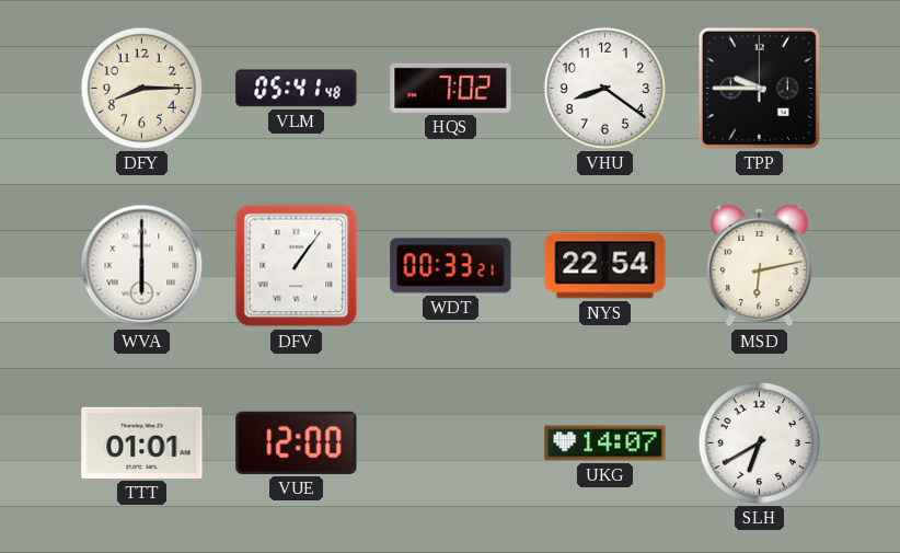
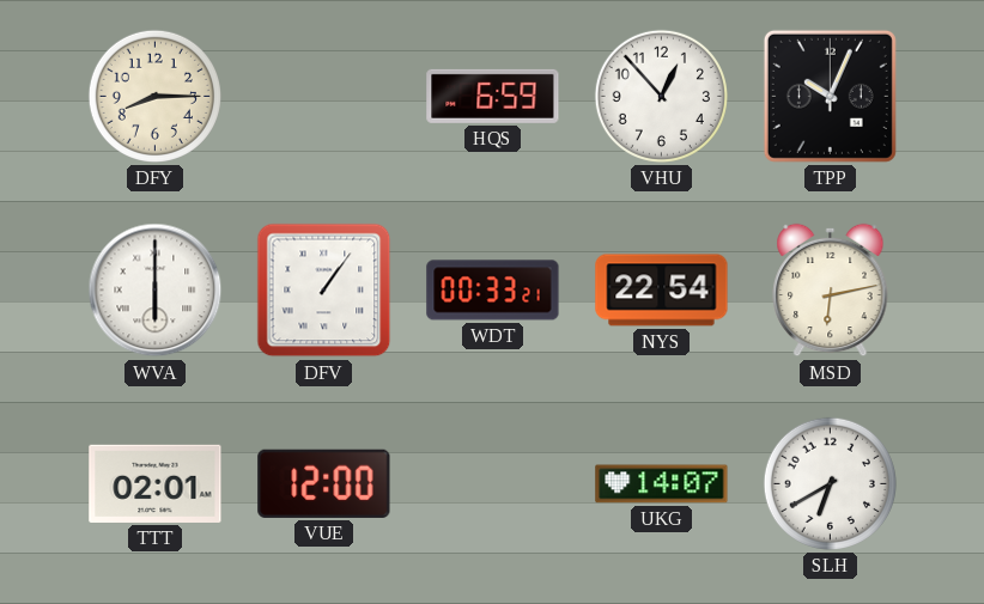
VLM: 05:41 -> none
HQS: 7:02 -> 6:59
VHU: 8:21 -> 12:53
TPP: 9:45 -> 10:04
TTT: 01:01 -> 02:01
